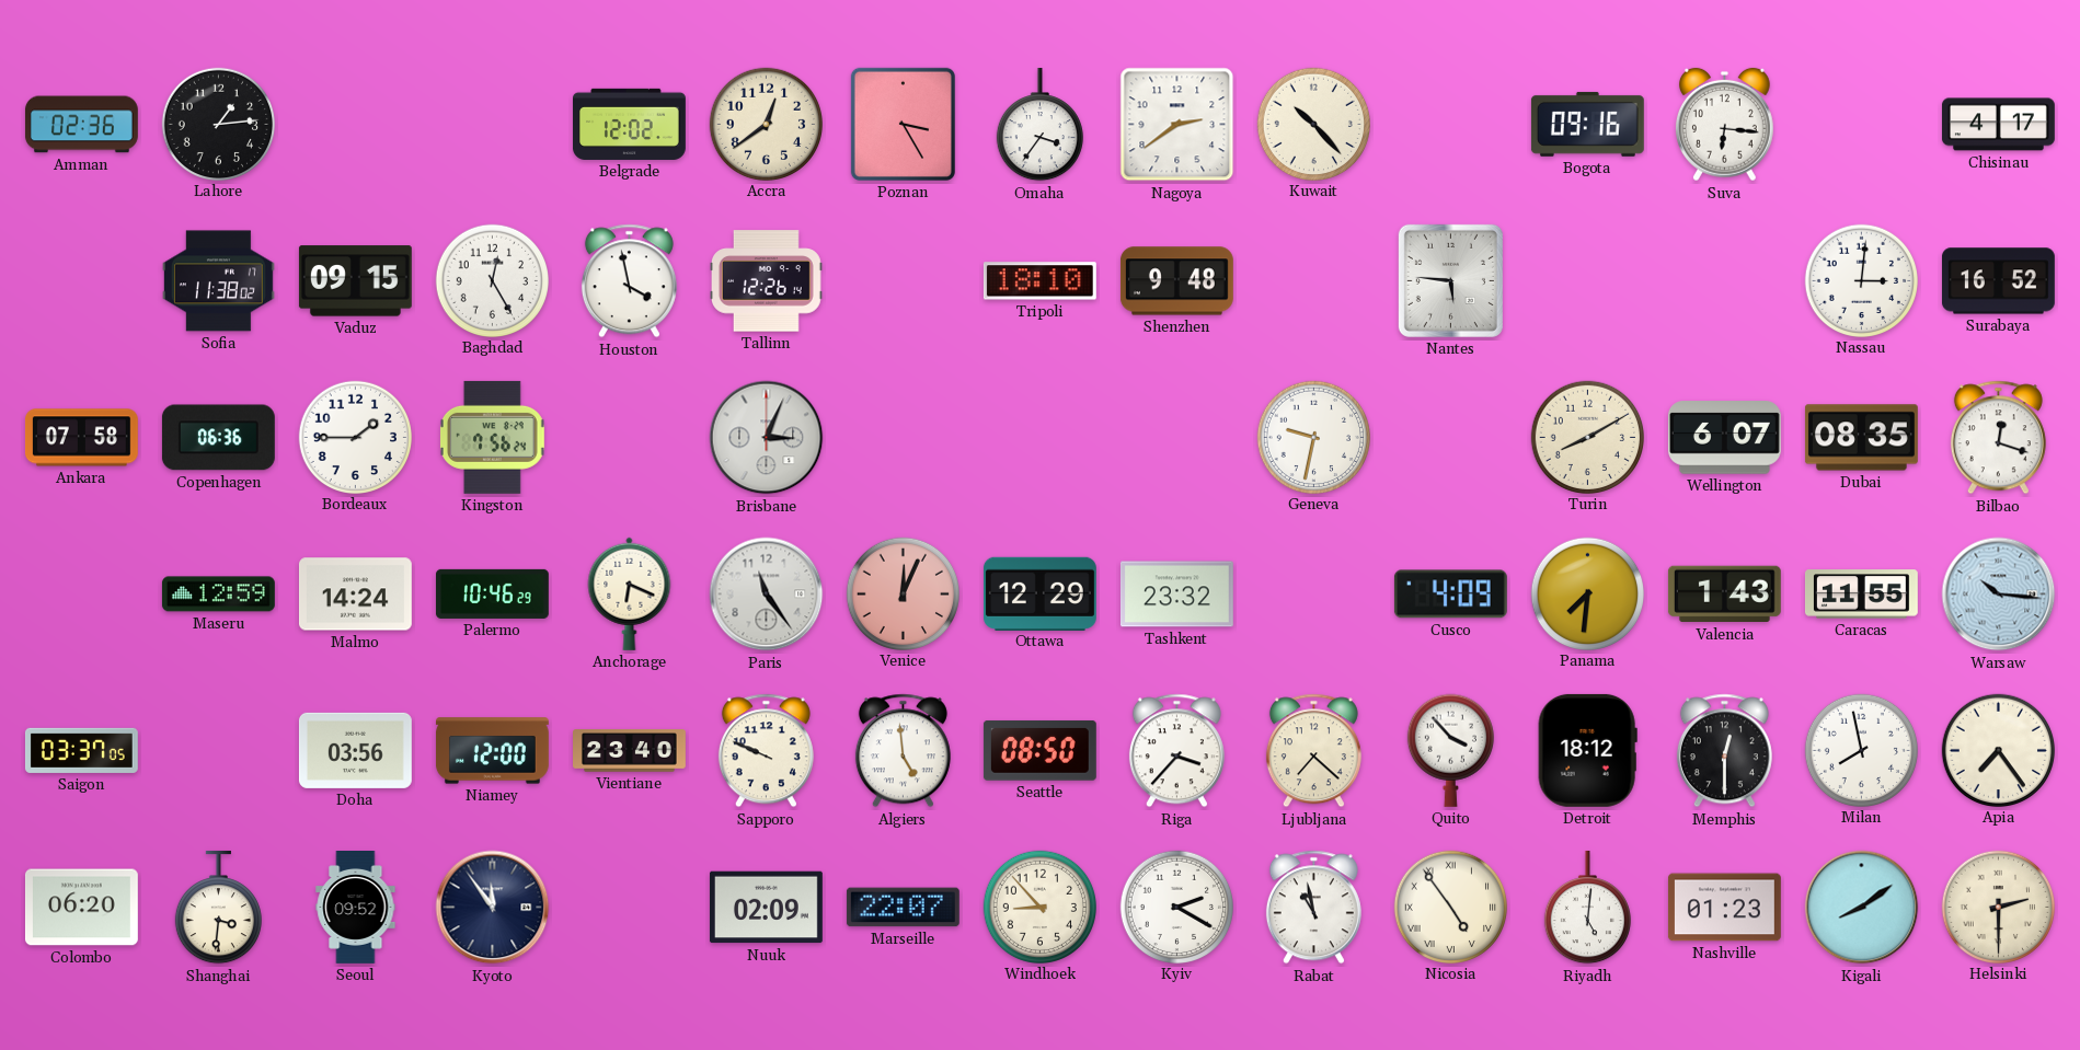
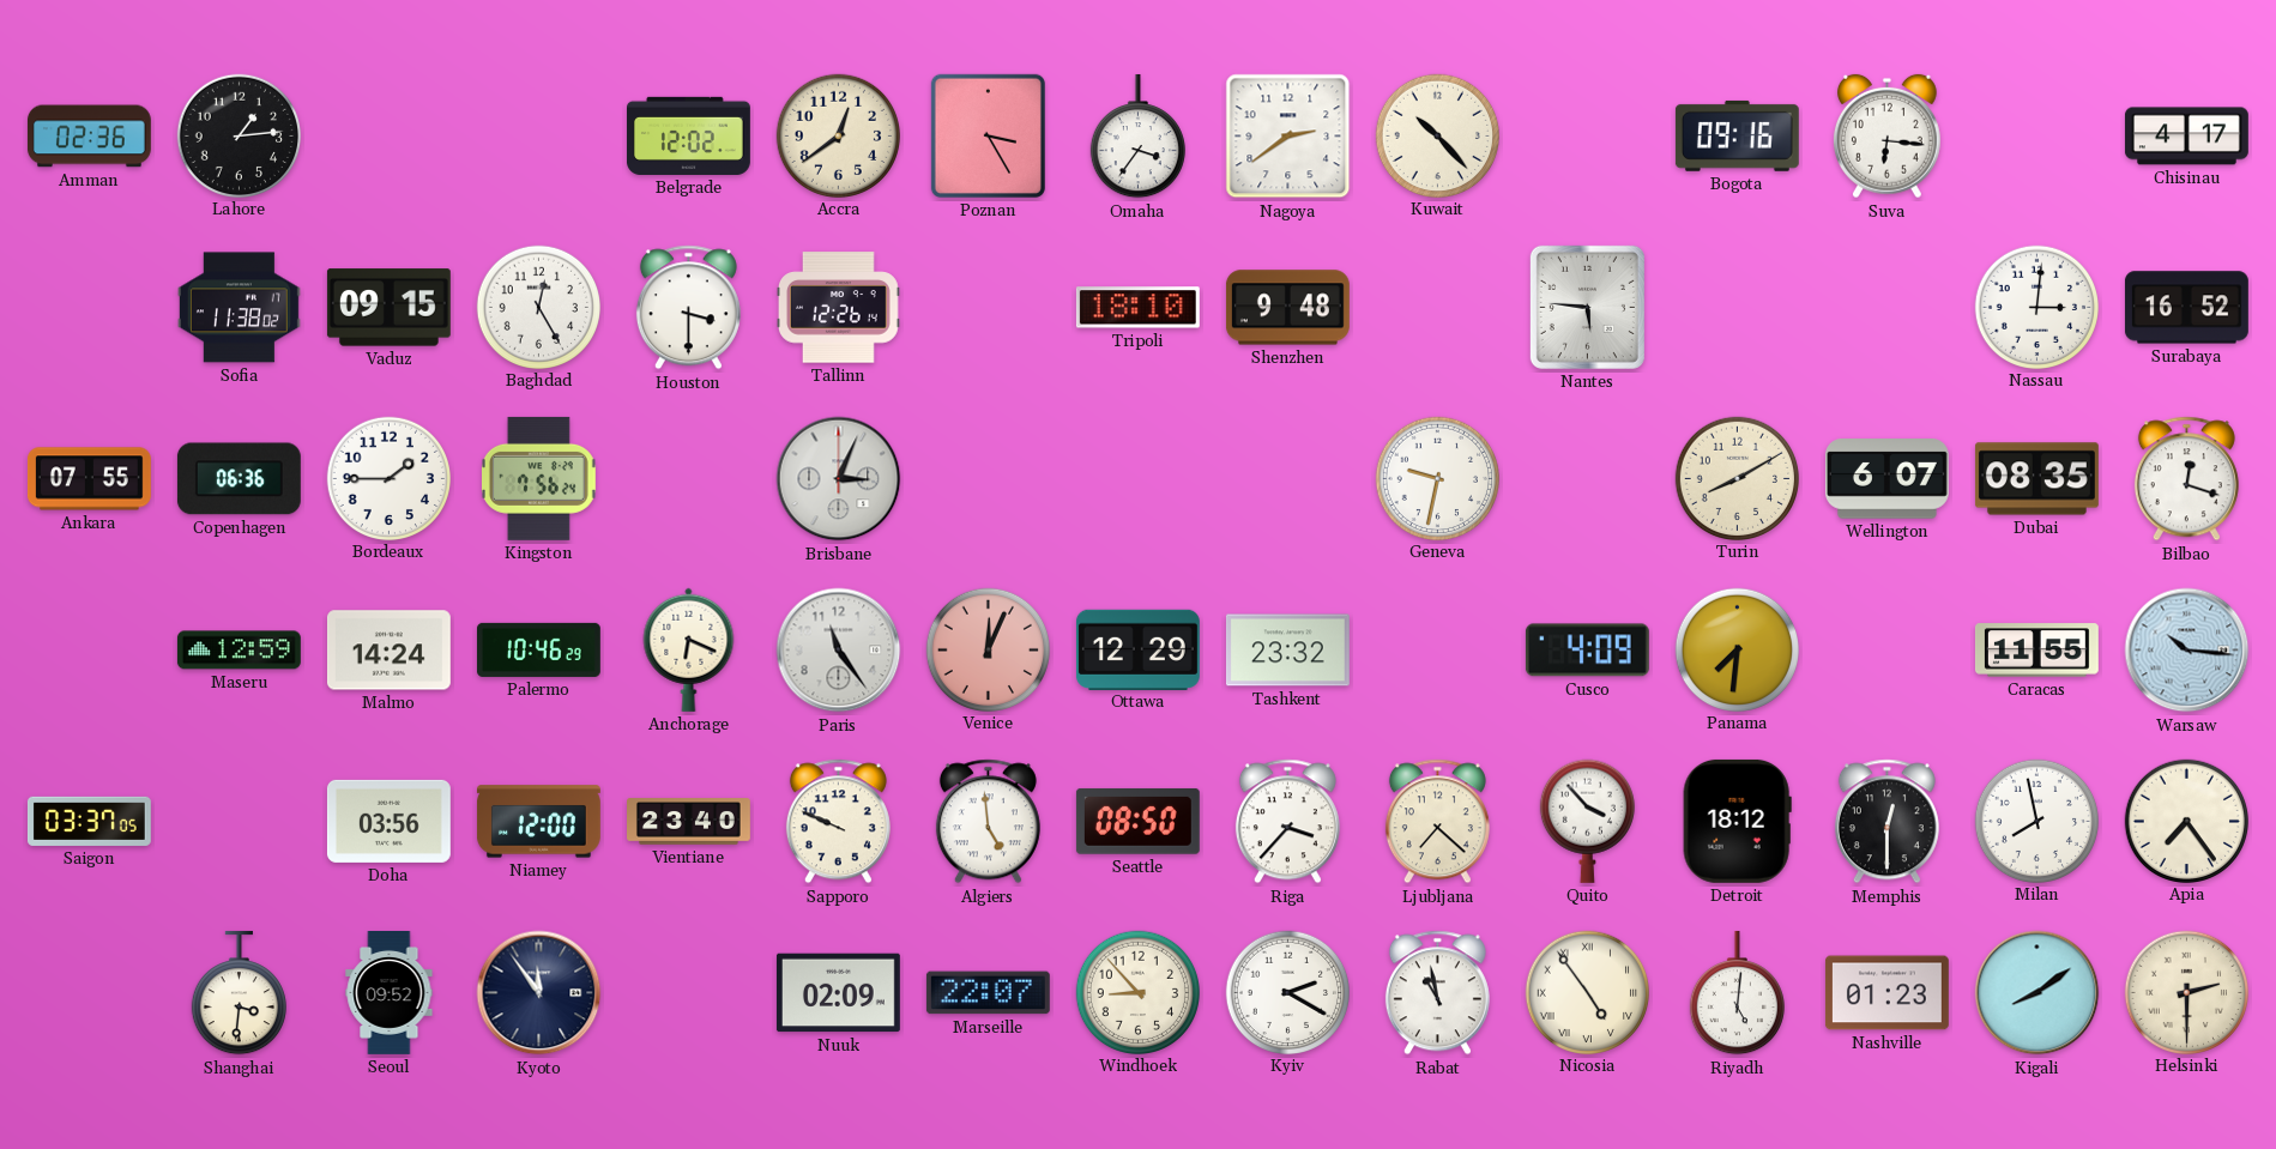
Houston: 3:58 -> 3:30
Ankara: 07:58 -> 07:55
Valencia: 1:43 -> none
Colombo: 06:20 -> none
